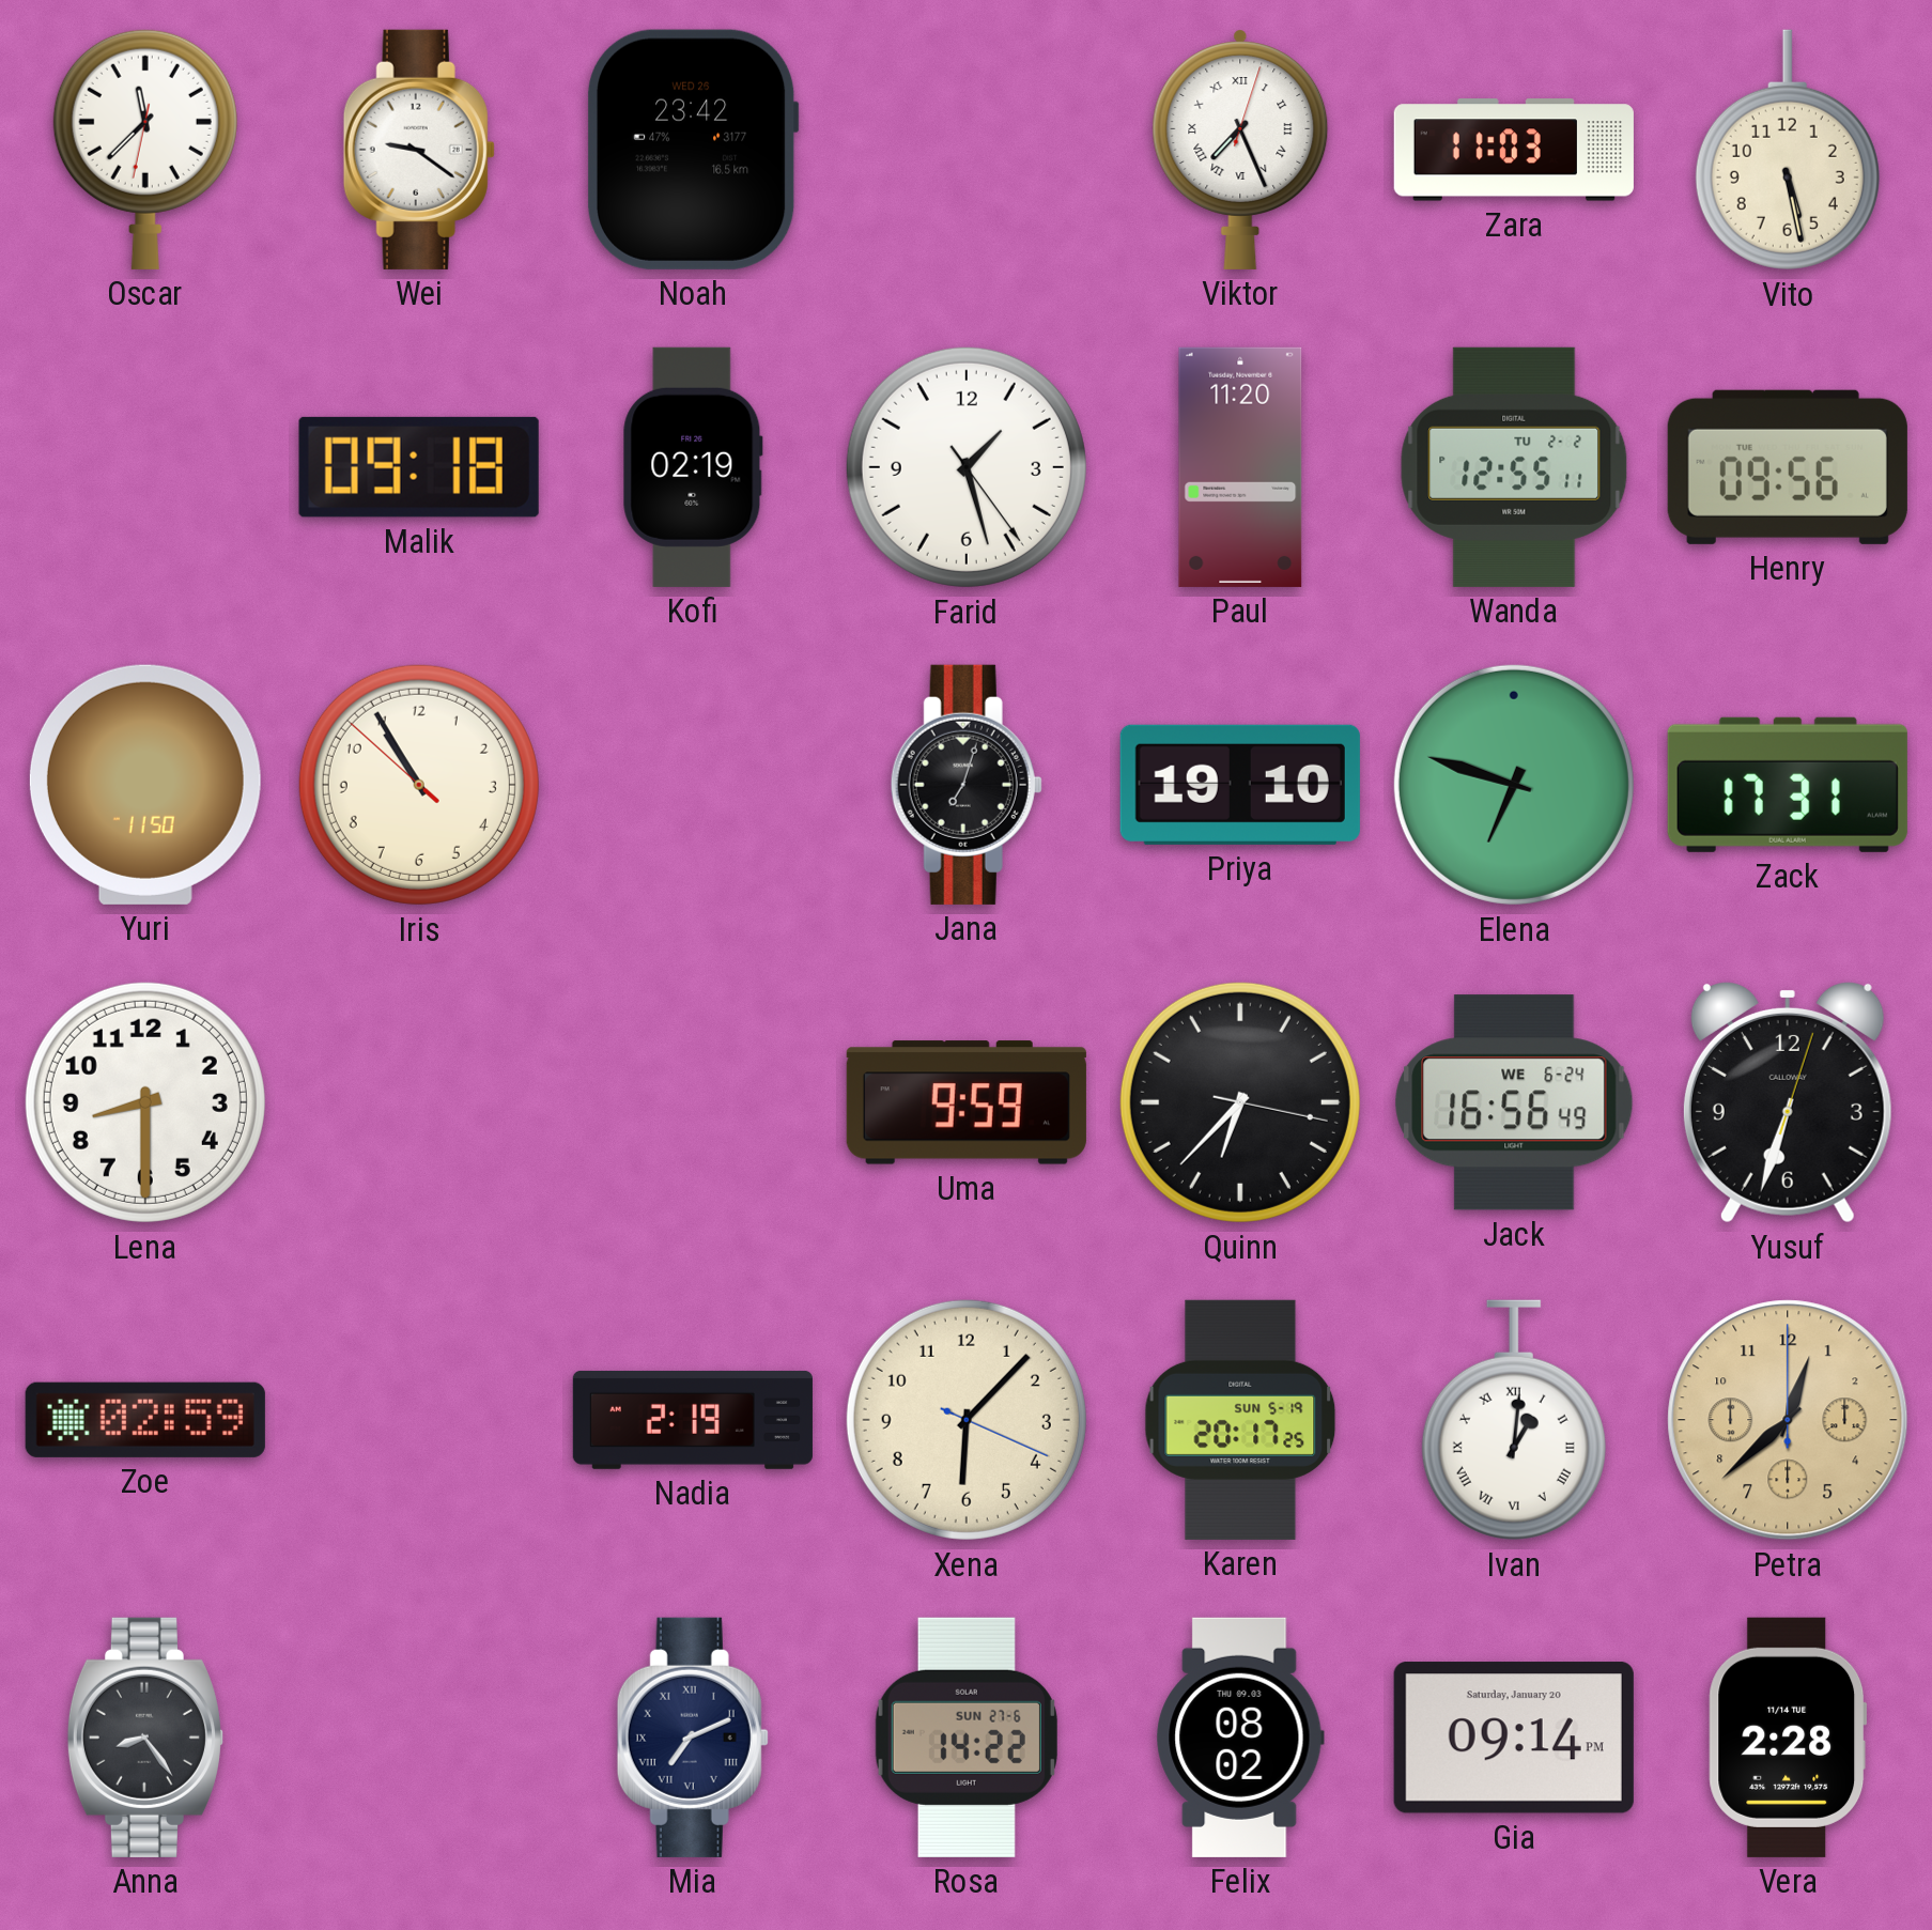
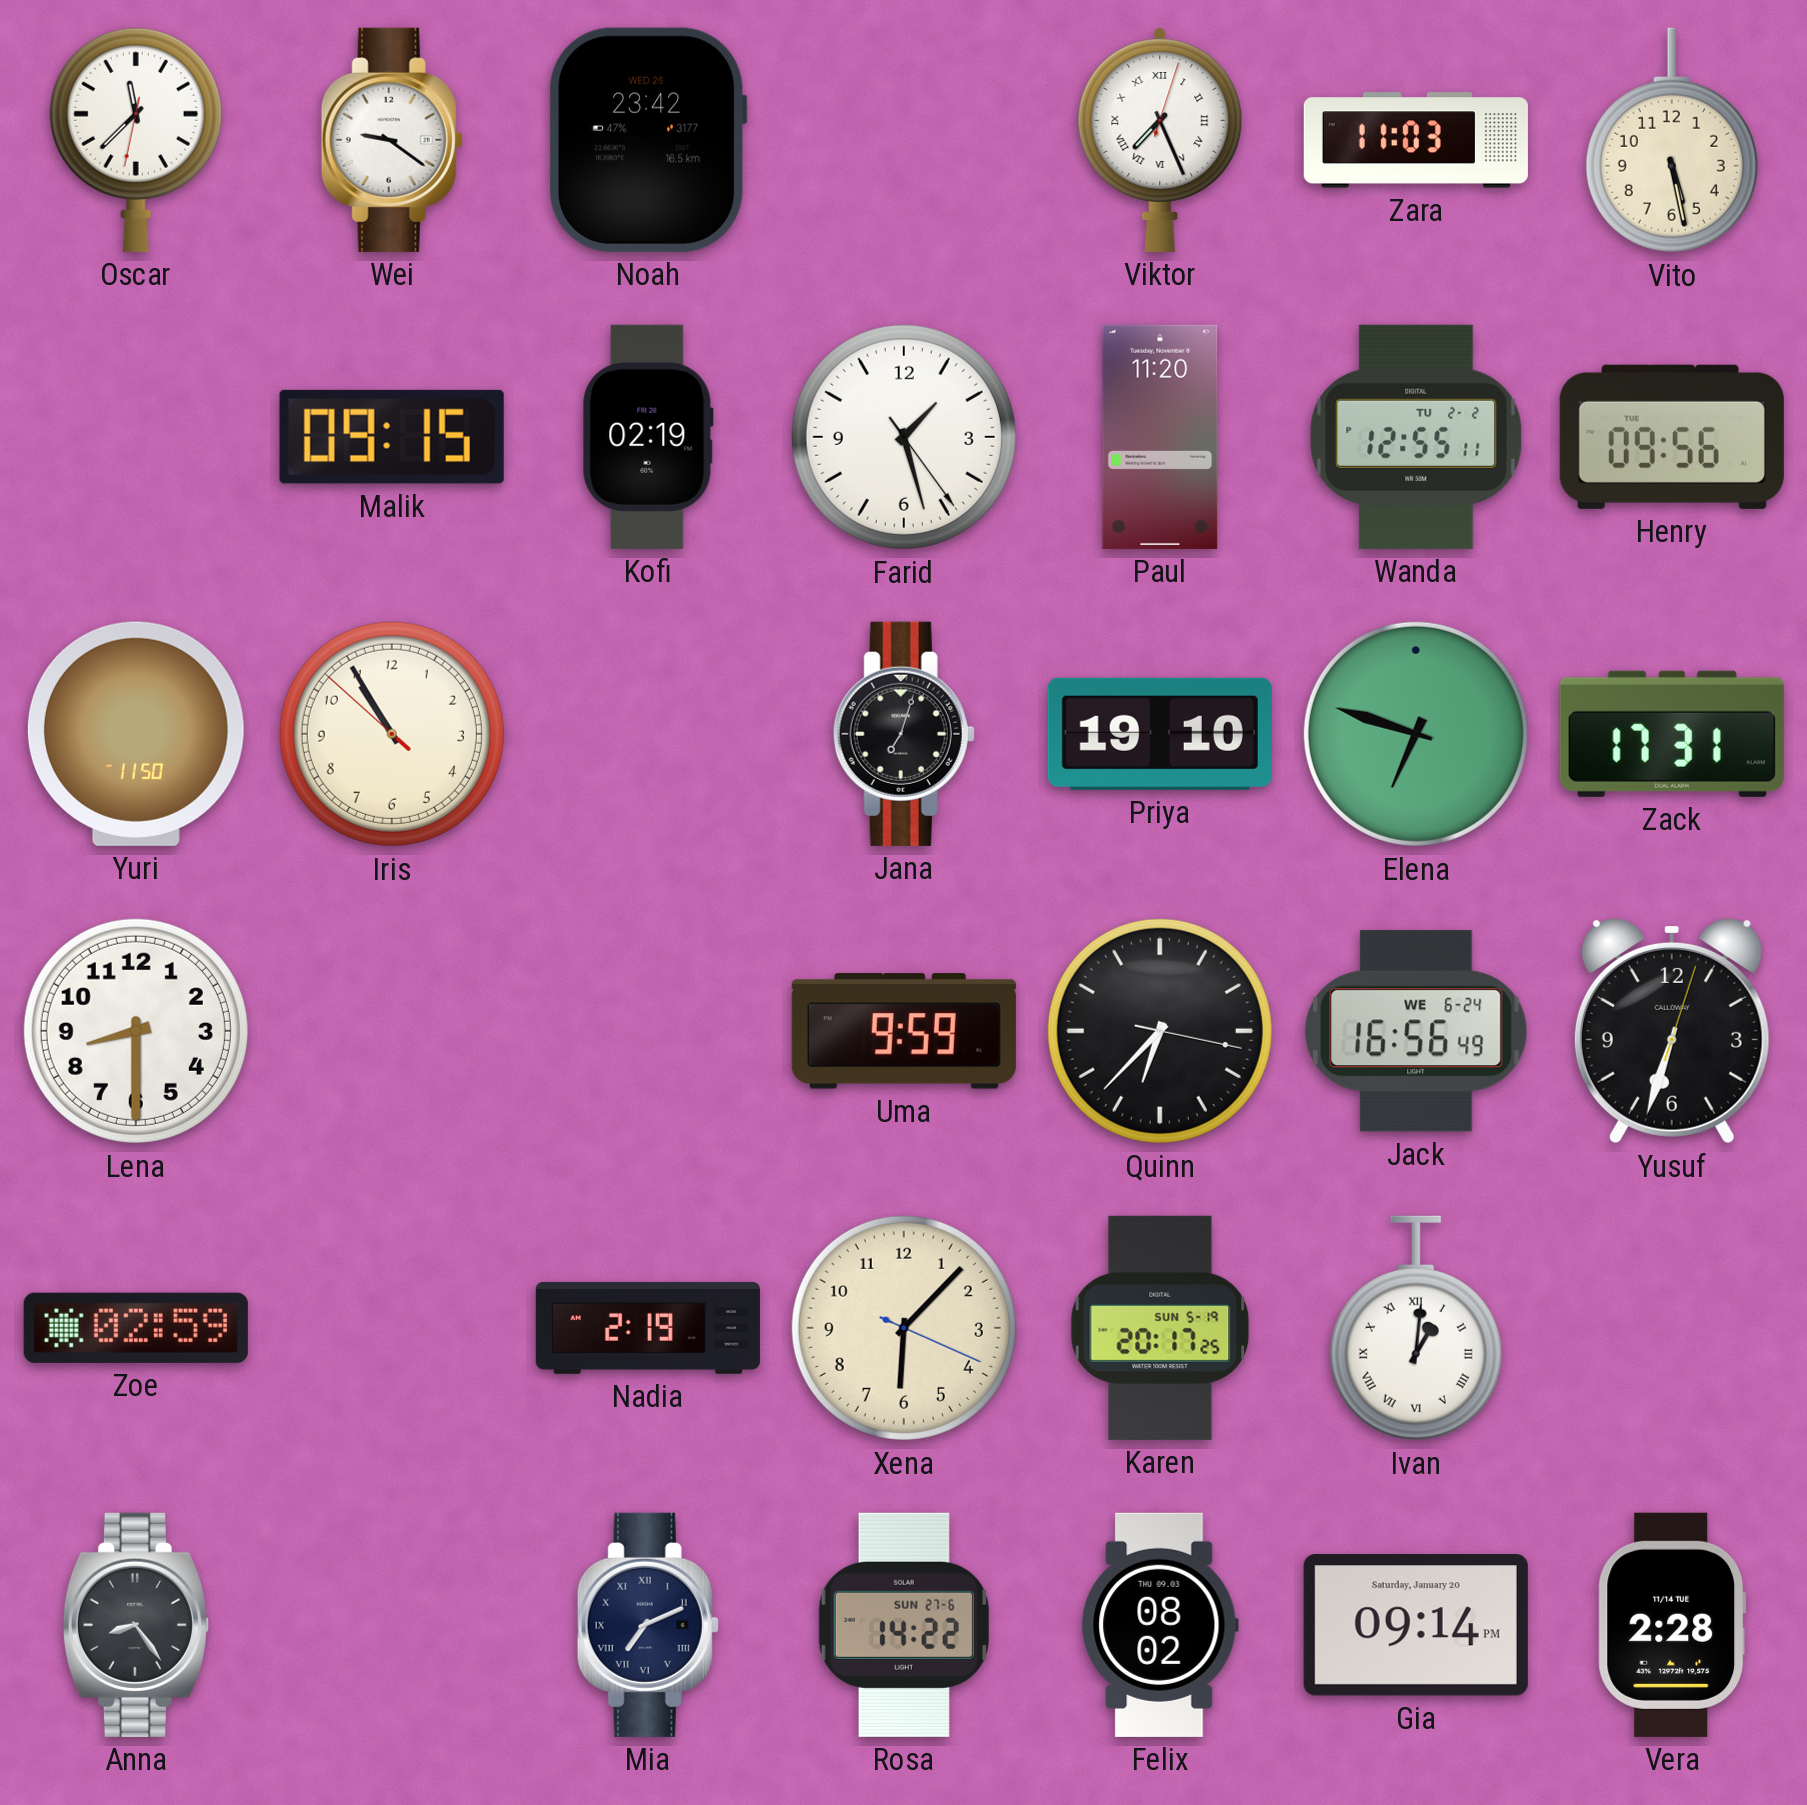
Malik: 09:18 -> 09:15
Petra: 12:38 -> none
